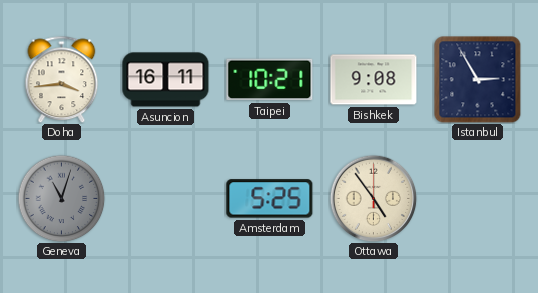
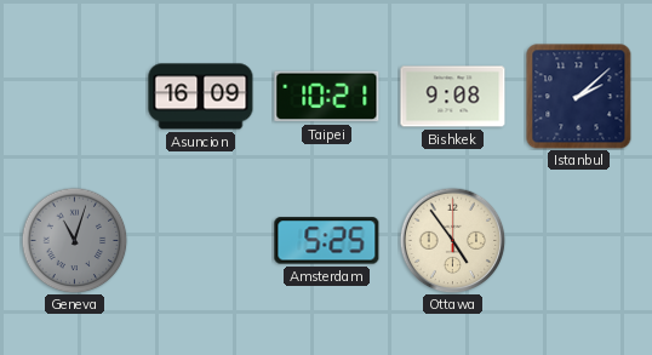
Doha: 3:44 -> none
Asuncion: 16:11 -> 16:09
Istanbul: 2:55 -> 2:08
